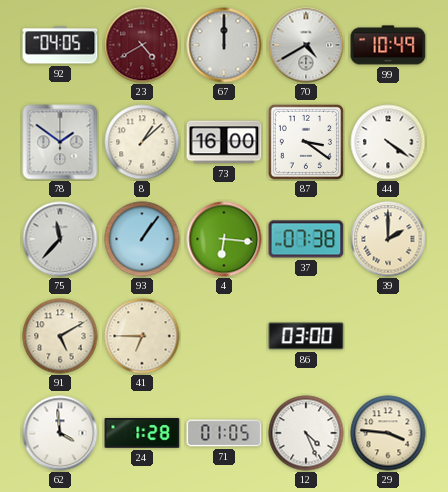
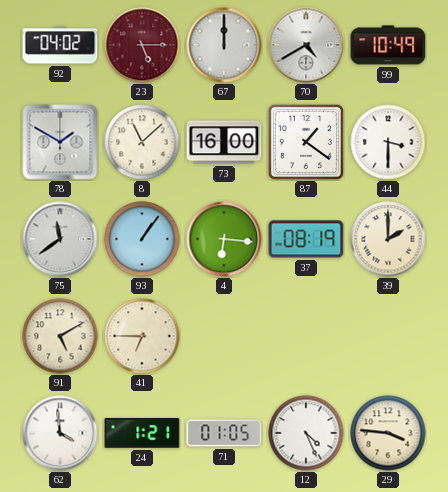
92: 04:05 -> 04:02
23: 4:40 -> 5:15
78: 1:51 -> 1:50
8: 1:08 -> 11:08
87: 3:21 -> 1:21
44: 4:21 -> 3:30
75: 11:37 -> 11:39
37: 07:38 -> 08:19
86: 03:00 -> none
24: 1:28 -> 1:21
